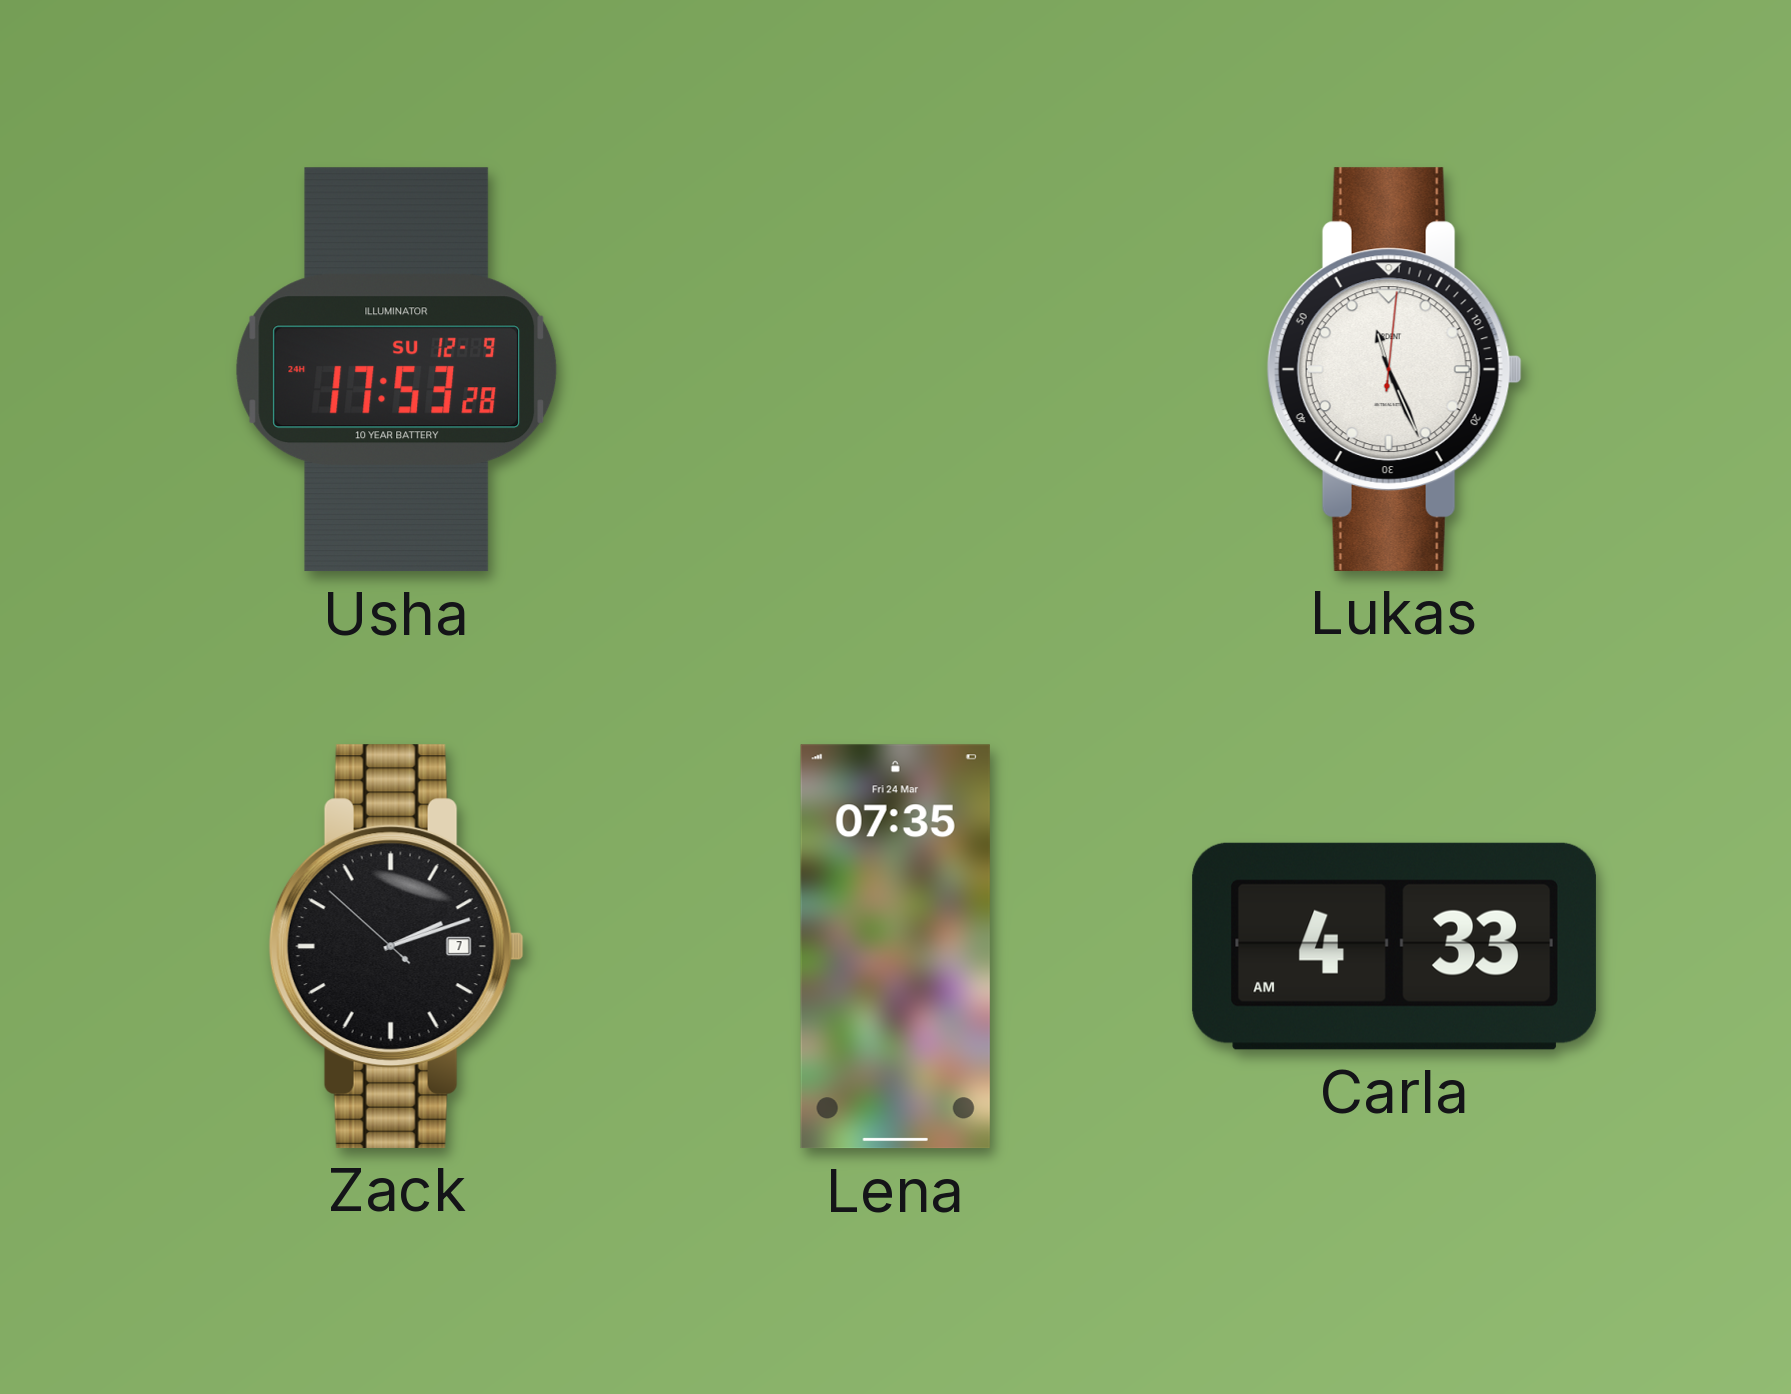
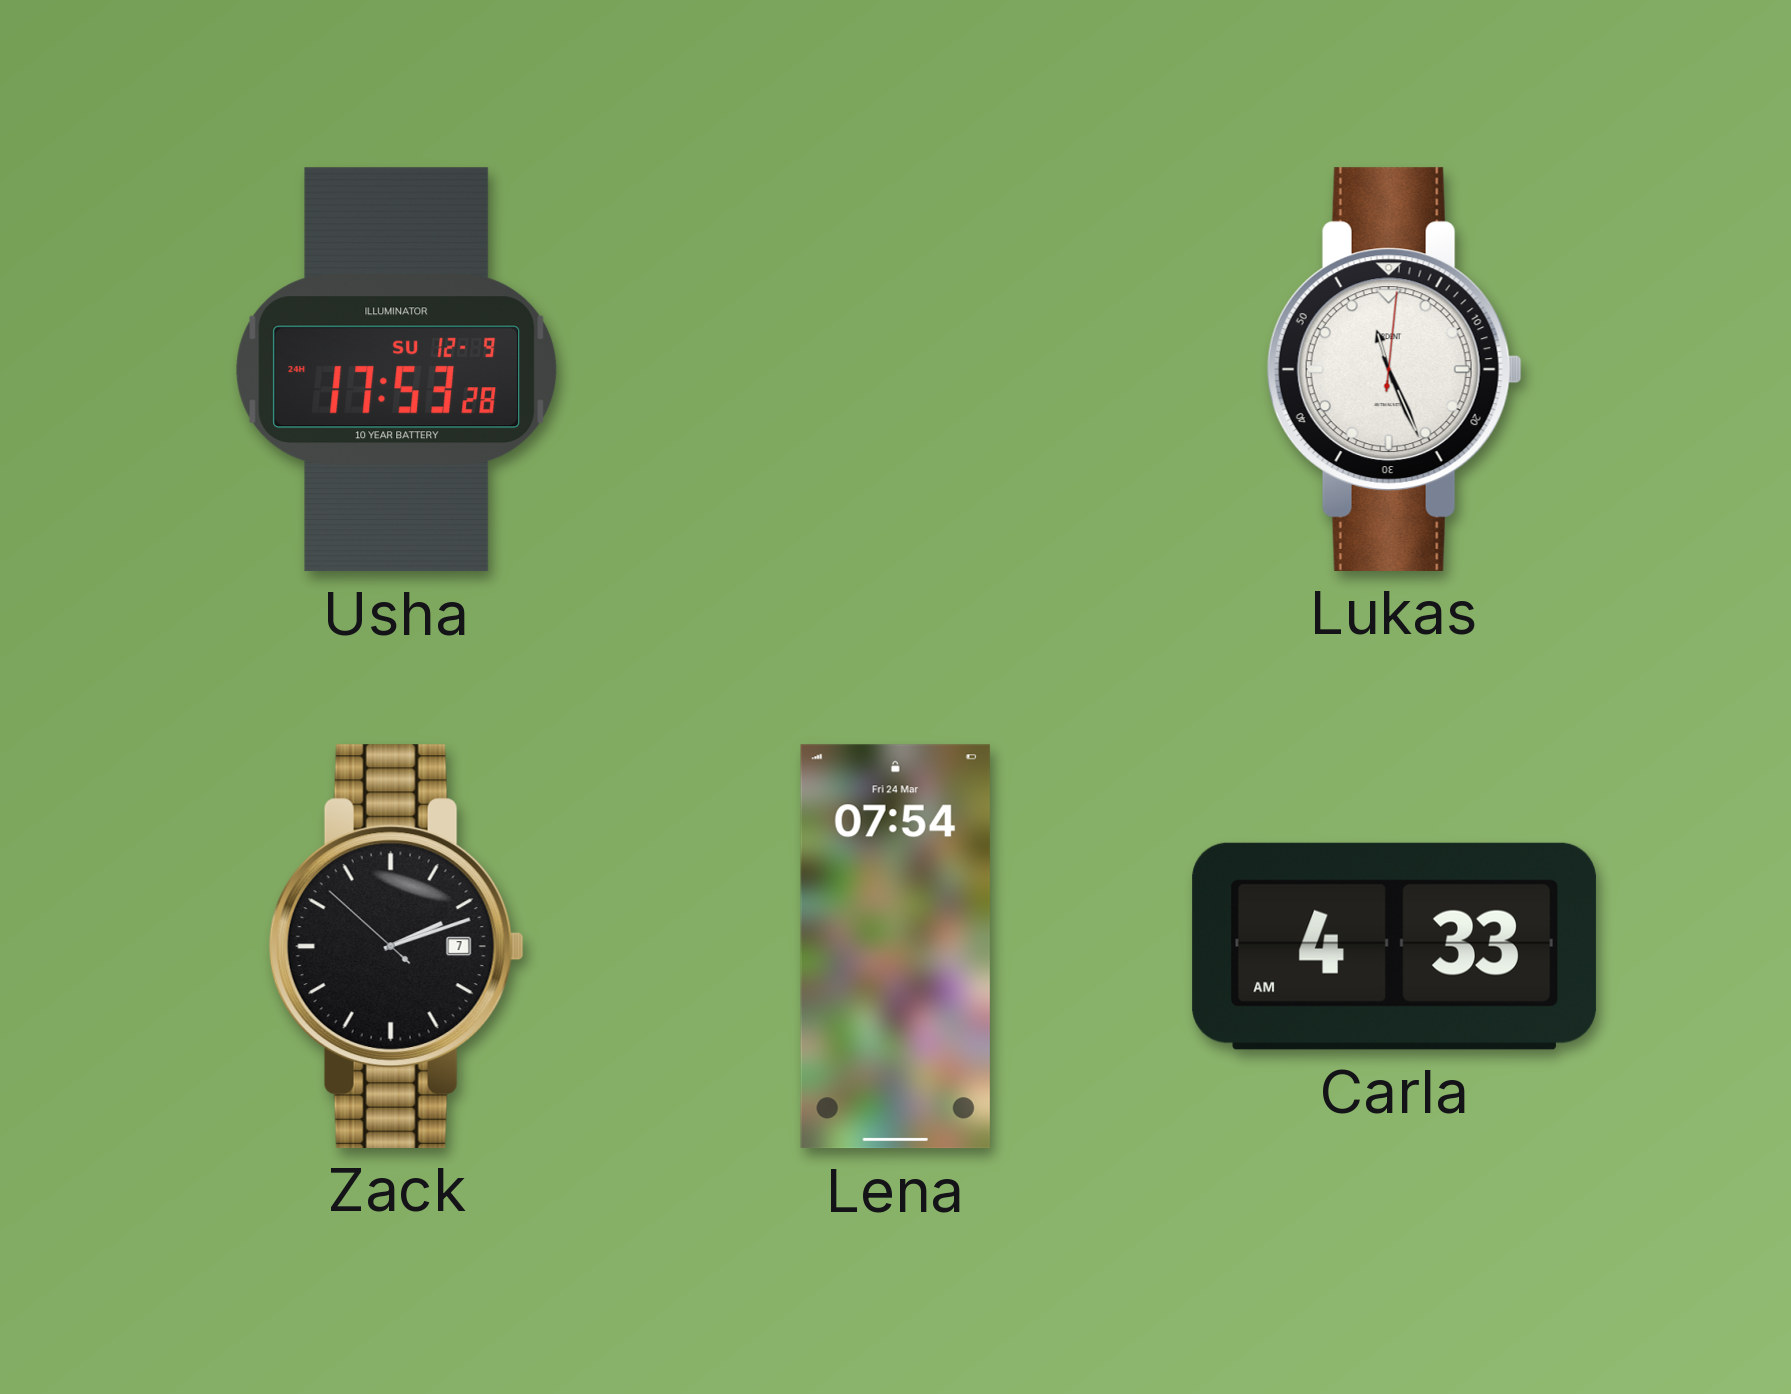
Lena: 07:35 -> 07:54
